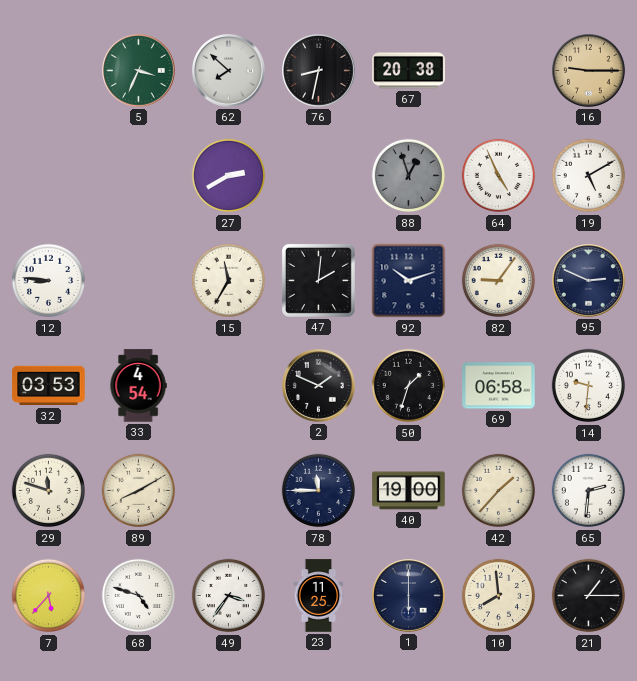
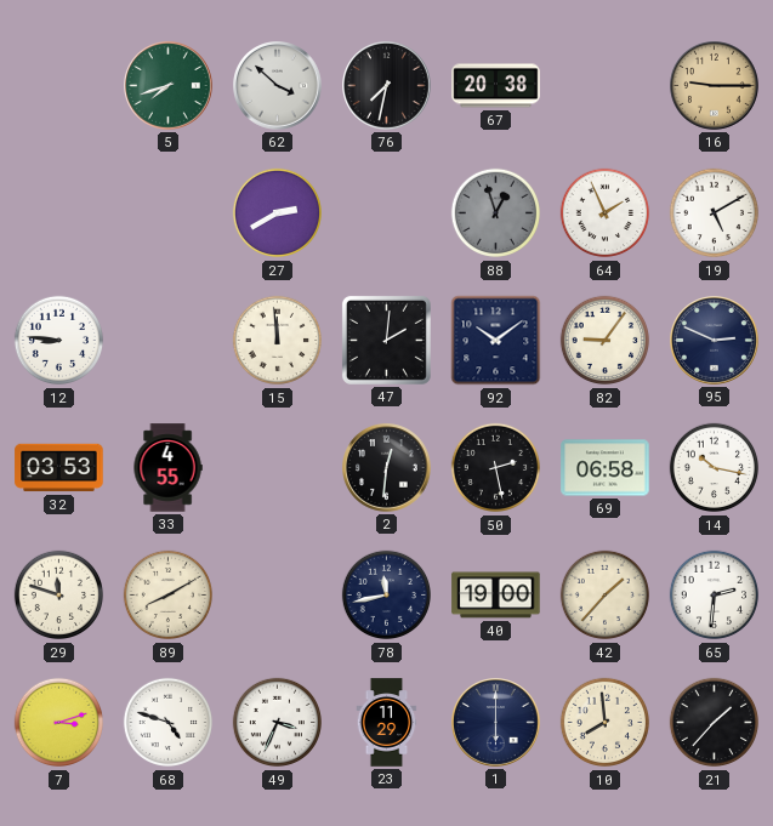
5: 3:34 -> 7:42
62: 7:52 -> 3:52
76: 8:32 -> 7:32
64: 4:56 -> 1:56
15: 11:35 -> 11:59
92: 10:12 -> 10:09
33: 4:54 -> 4:55
2: 1:49 -> 12:31
50: 1:33 -> 2:28
14: 9:31 -> 10:17
78: 11:45 -> 11:43
7: 5:37 -> 3:12
49: 3:36 -> 3:34
23: 11:25 -> 11:29
21: 1:15 -> 1:37
